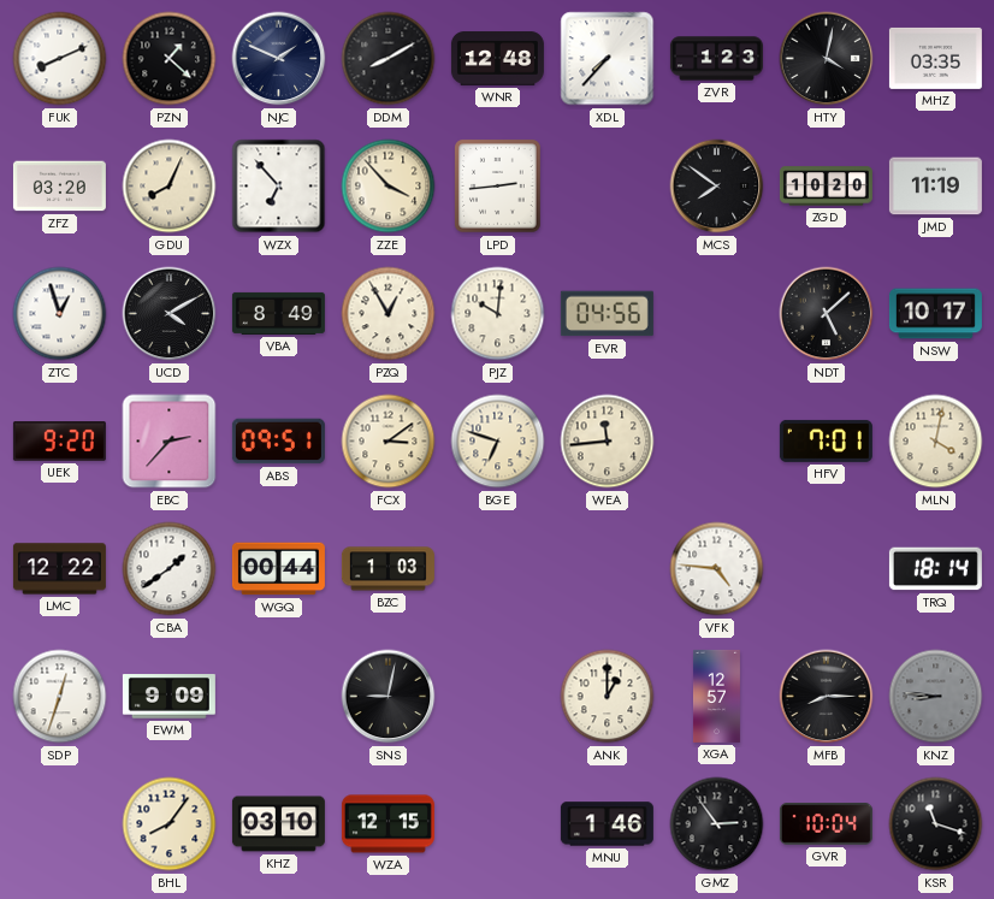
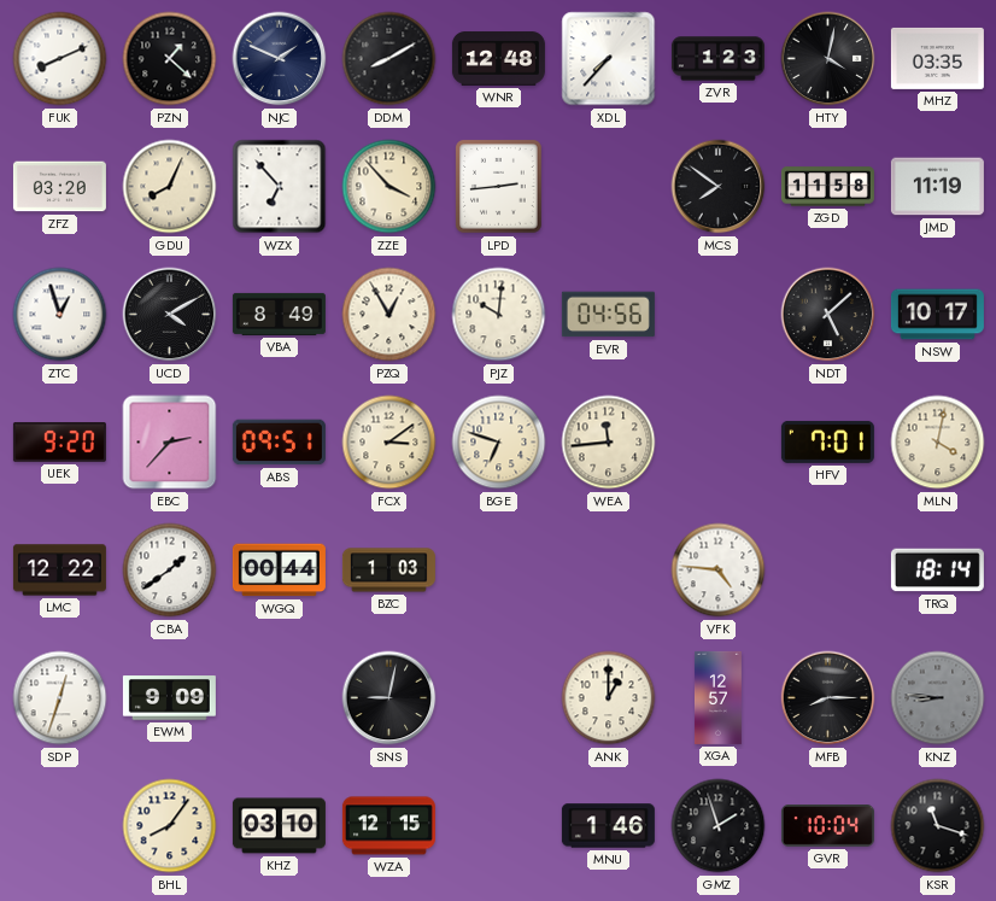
ZGD: 10:20 -> 11:58
GMZ: 2:54 -> 1:57
